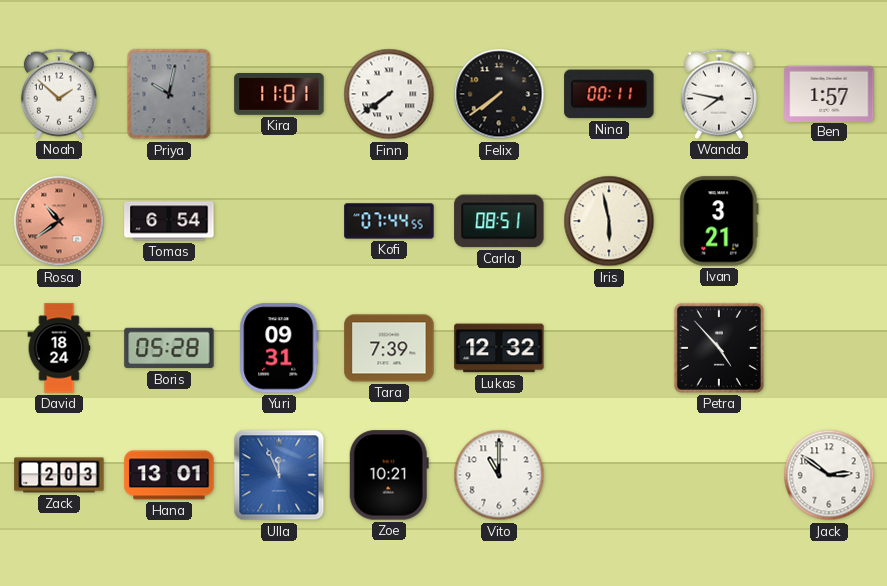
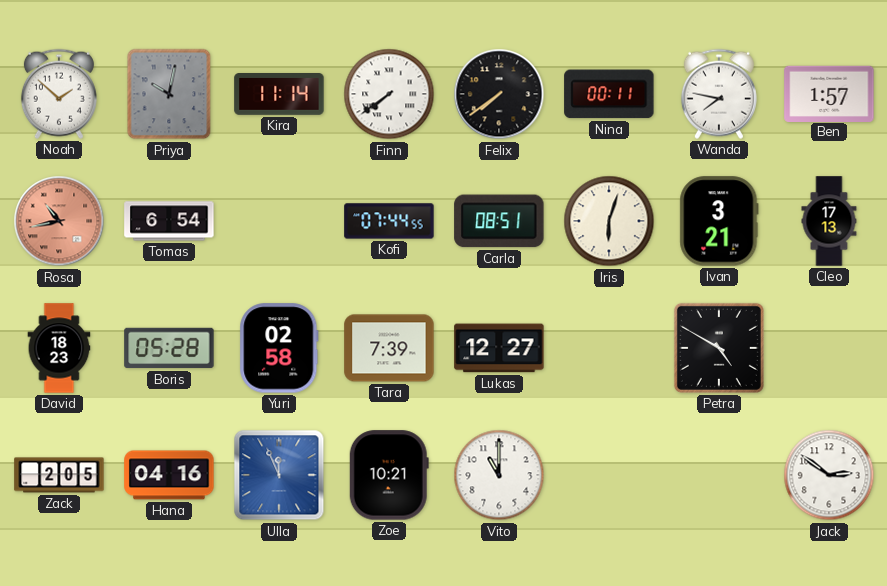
Kira: 11:01 -> 11:14
Rosa: 10:39 -> 10:43
Iris: 5:58 -> 6:03
Cleo: none -> 17:13
David: 18:24 -> 18:23
Yuri: 09:31 -> 02:58
Lukas: 12:32 -> 12:27
Petra: 4:53 -> 4:50
Zack: 2:03 -> 2:05
Hana: 13:01 -> 04:16
